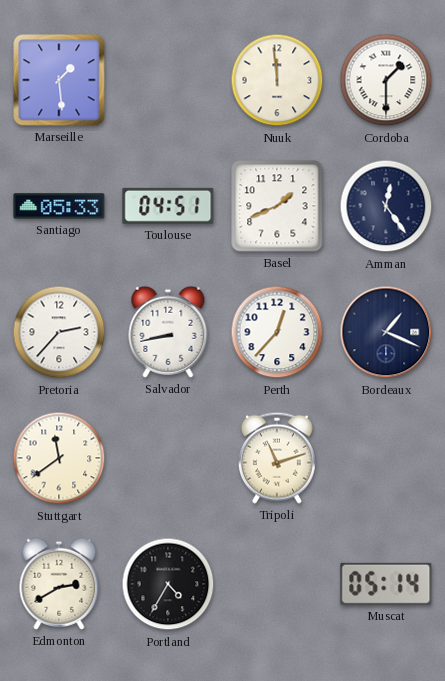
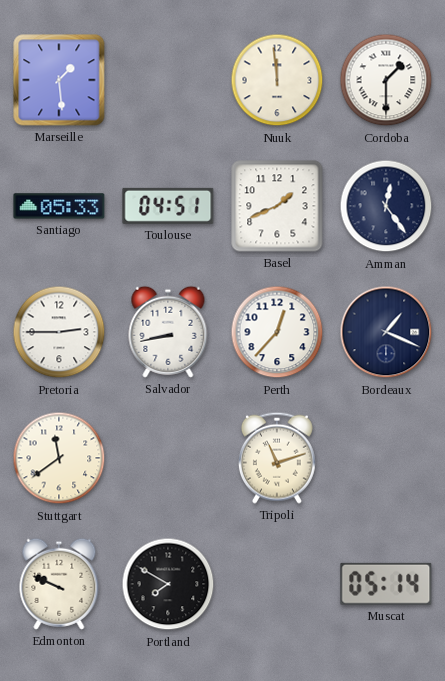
Pretoria: 2:37 -> 2:45
Edmonton: 2:40 -> 9:49
Portland: 4:35 -> 7:50
